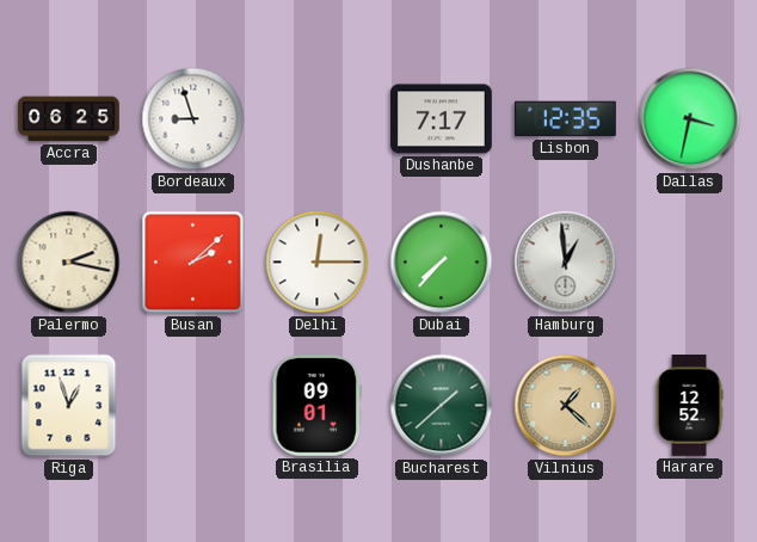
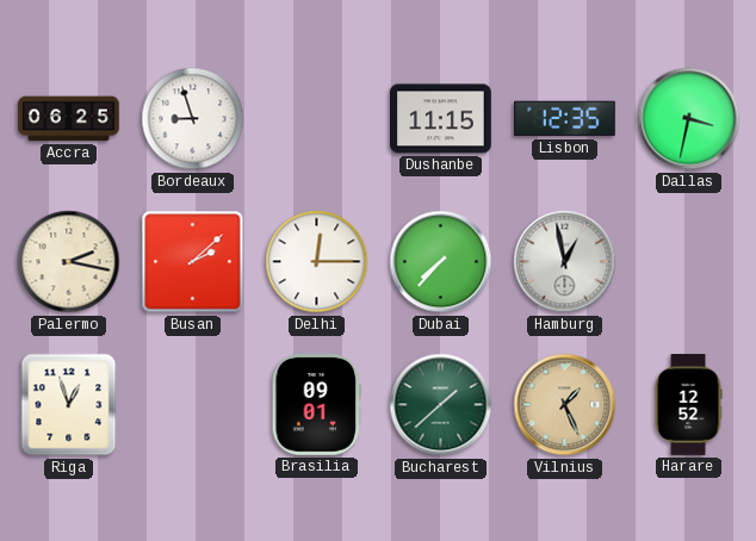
Dushanbe: 7:17 -> 11:15
Hamburg: 12:59 -> 12:58
Vilnius: 1:22 -> 1:26
